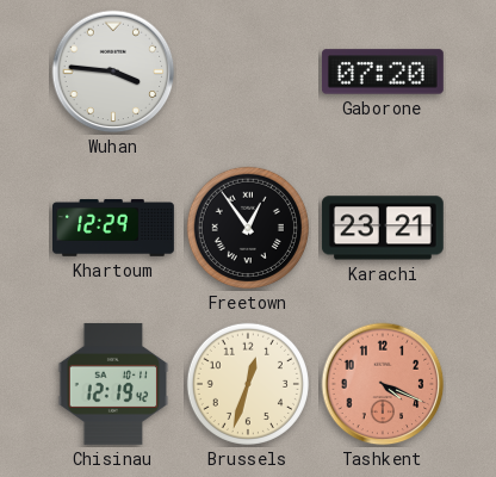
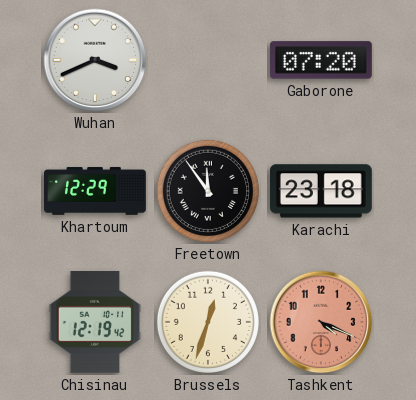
Wuhan: 3:46 -> 3:41
Freetown: 12:54 -> 11:54
Karachi: 23:21 -> 23:18
